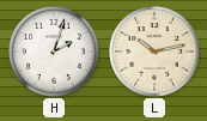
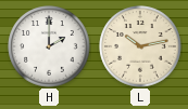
H: 2:03 -> 2:00
